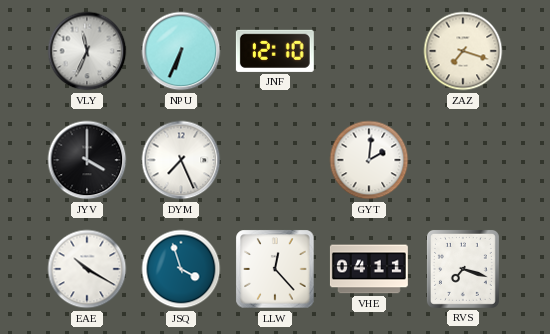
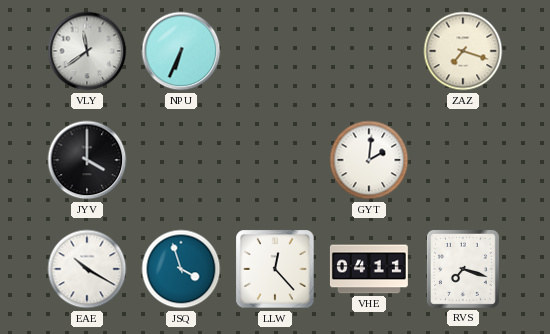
VLY: 11:34 -> 11:39
JNF: 12:10 -> none
DYM: 7:26 -> none
